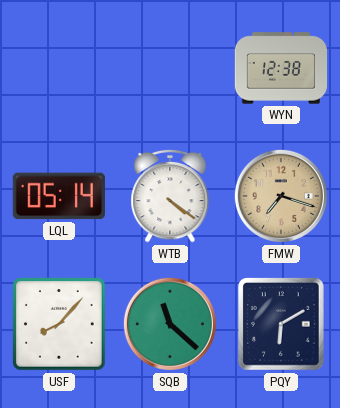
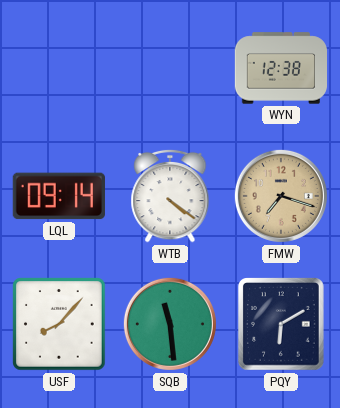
LQL: 05:14 -> 09:14
SQB: 11:22 -> 11:29
